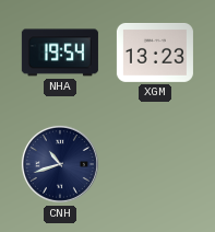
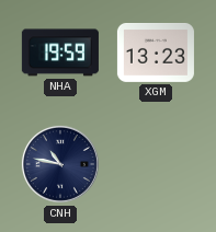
NHA: 19:54 -> 19:59
CNH: 10:42 -> 10:47
